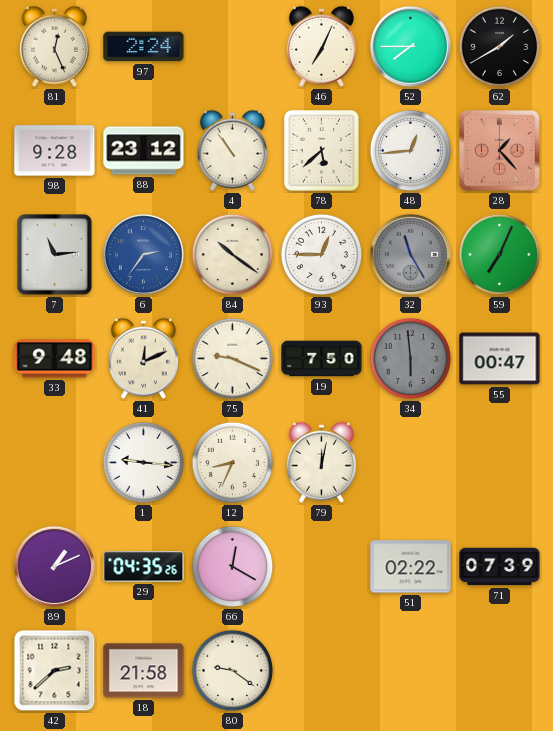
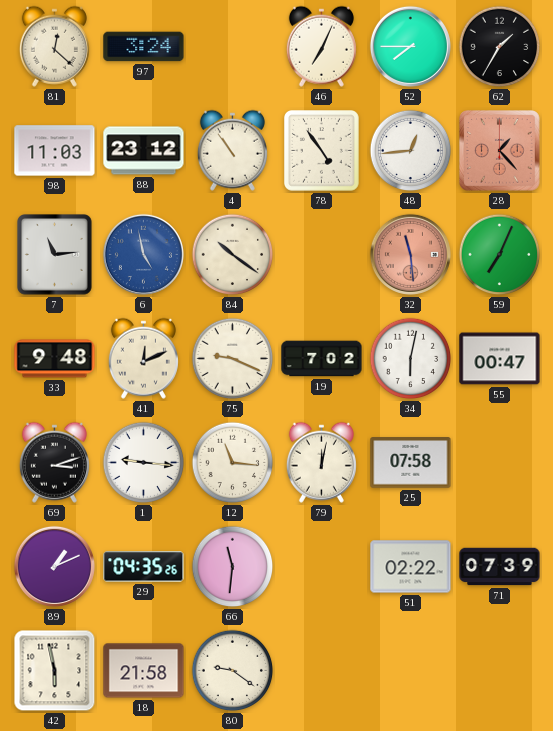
81: 12:26 -> 12:22
97: 2:24 -> 3:24
62: 1:40 -> 1:35
98: 9:28 -> 11:03
78: 5:38 -> 4:54
6: 2:36 -> 4:58
93: 12:45 -> none
32: 11:25 -> 11:29
32 dial: grey -> salmon
19: 7:50 -> 7:02
34: 5:59 -> 6:02
34 dial: grey -> white
69: none -> 3:12
12: 8:34 -> 11:16
25: none -> 07:58
66: 12:20 -> 11:31
42: 2:38 -> 5:58
